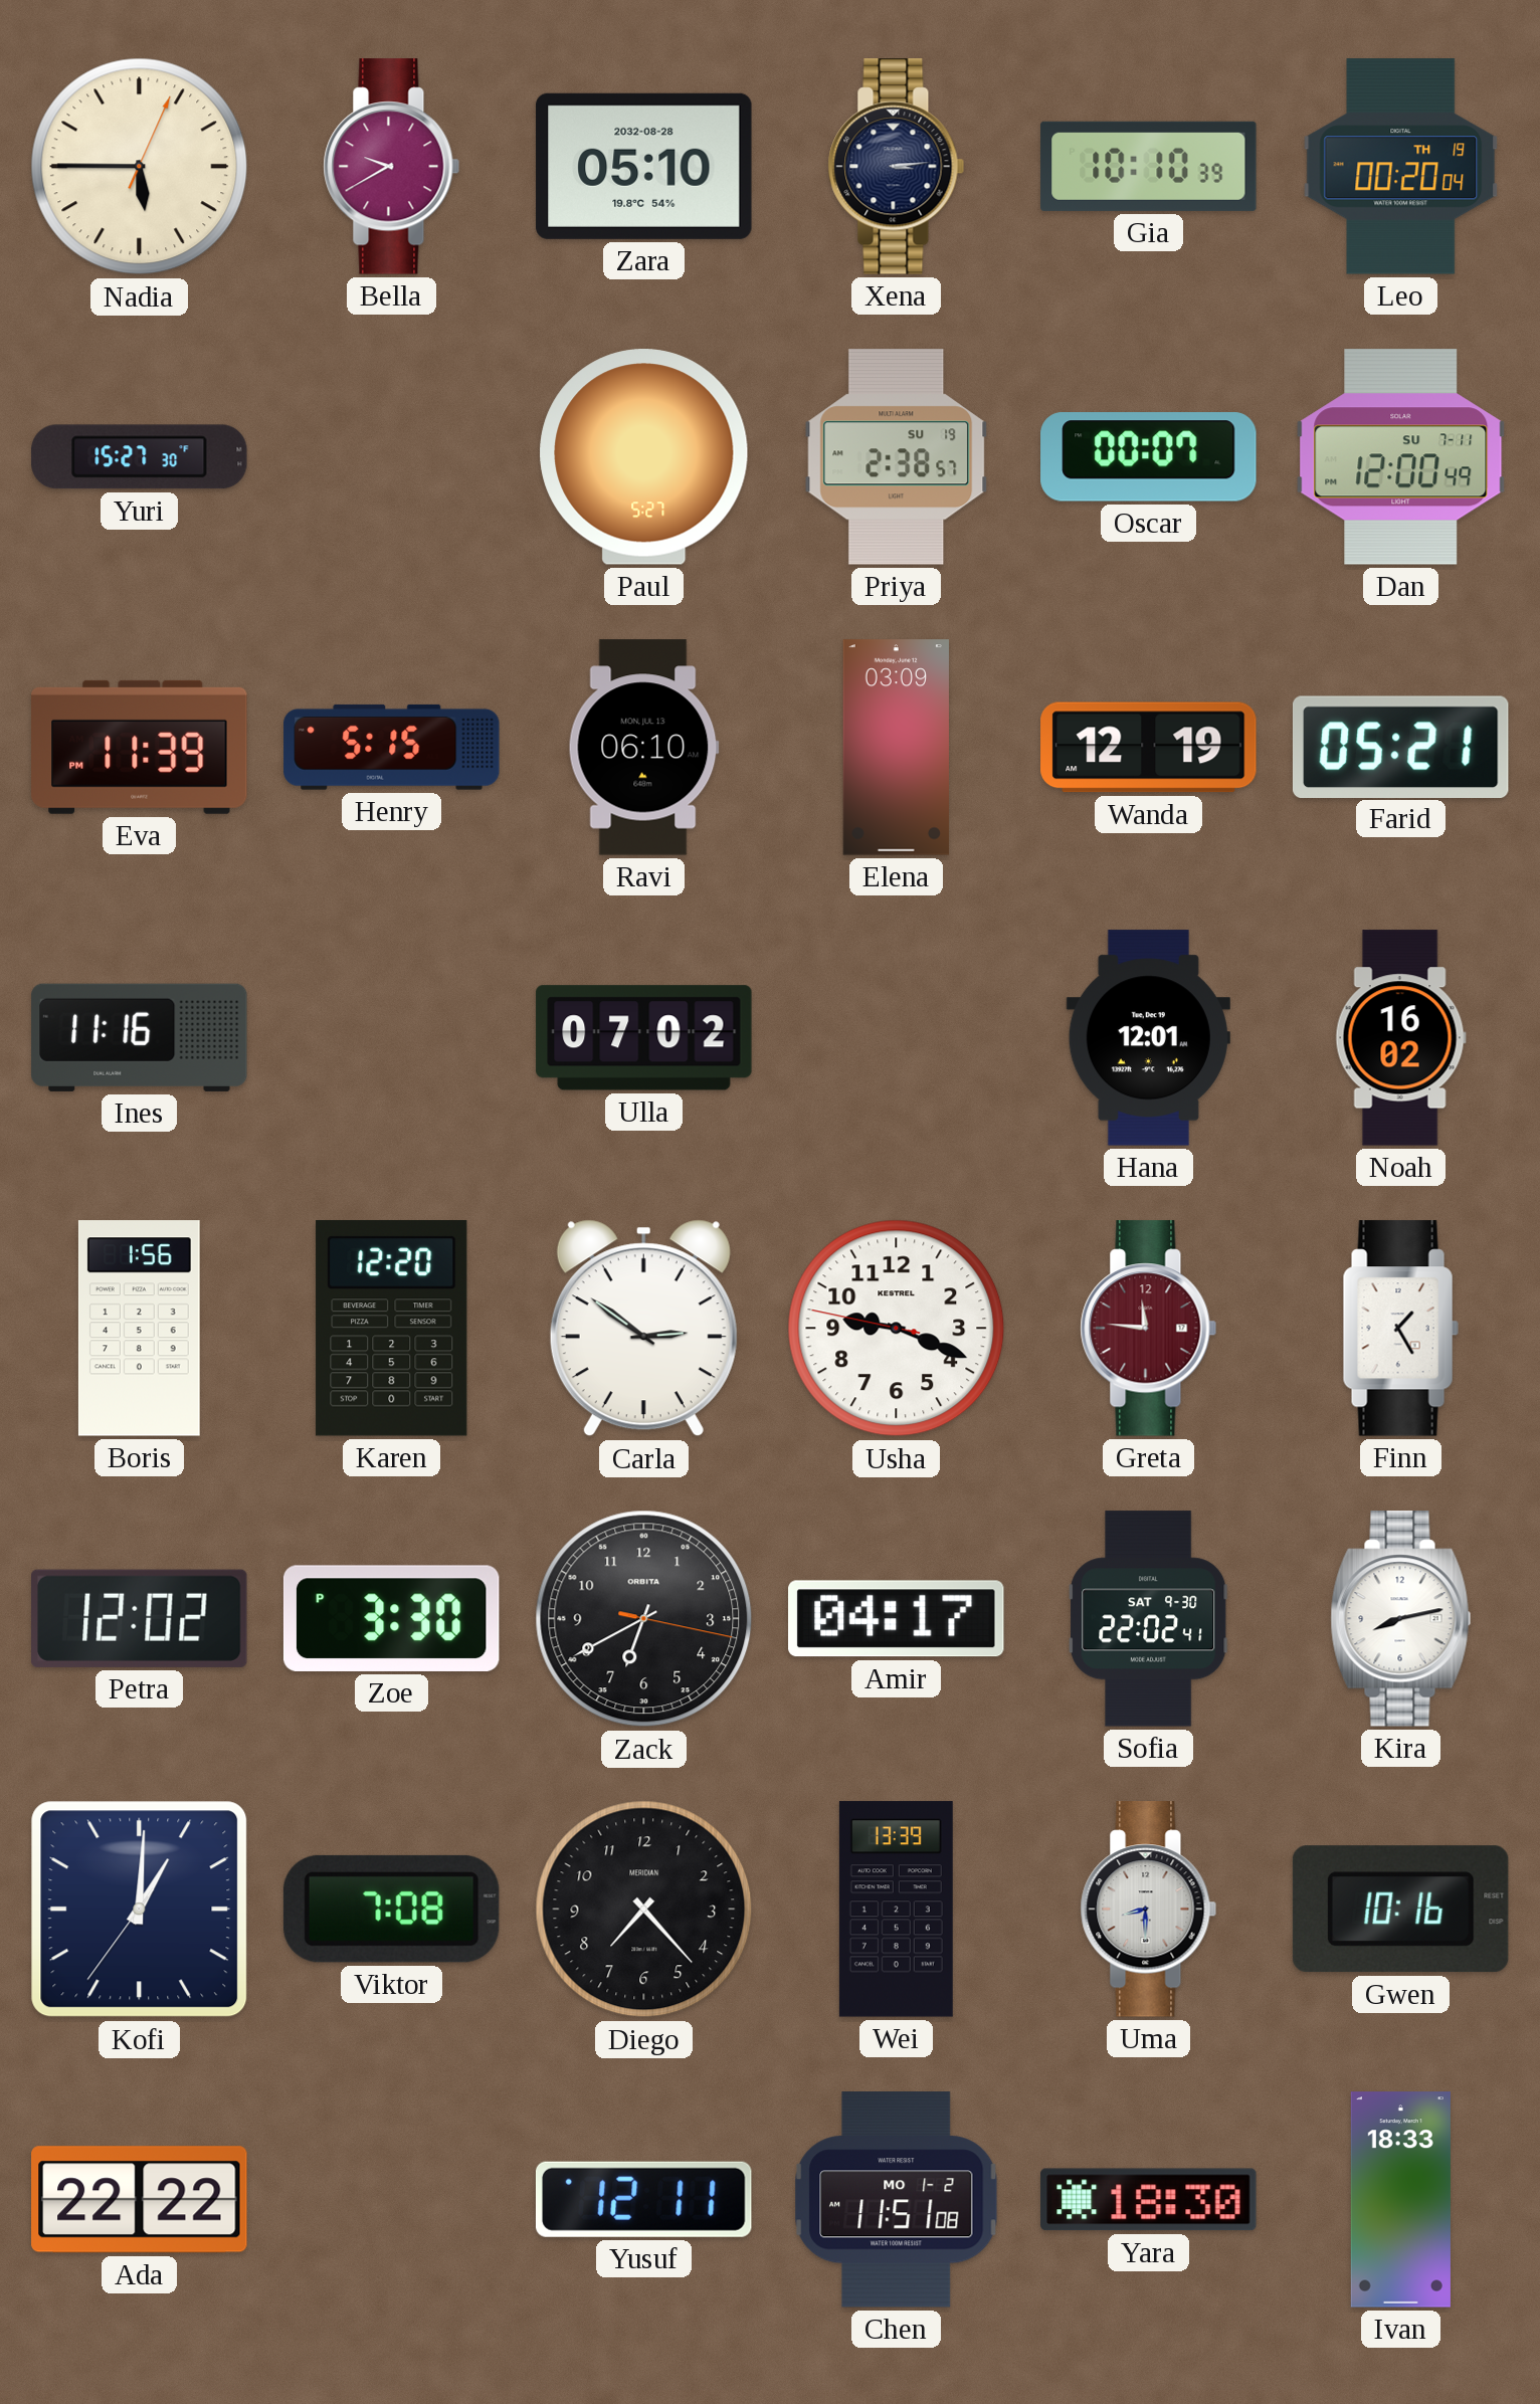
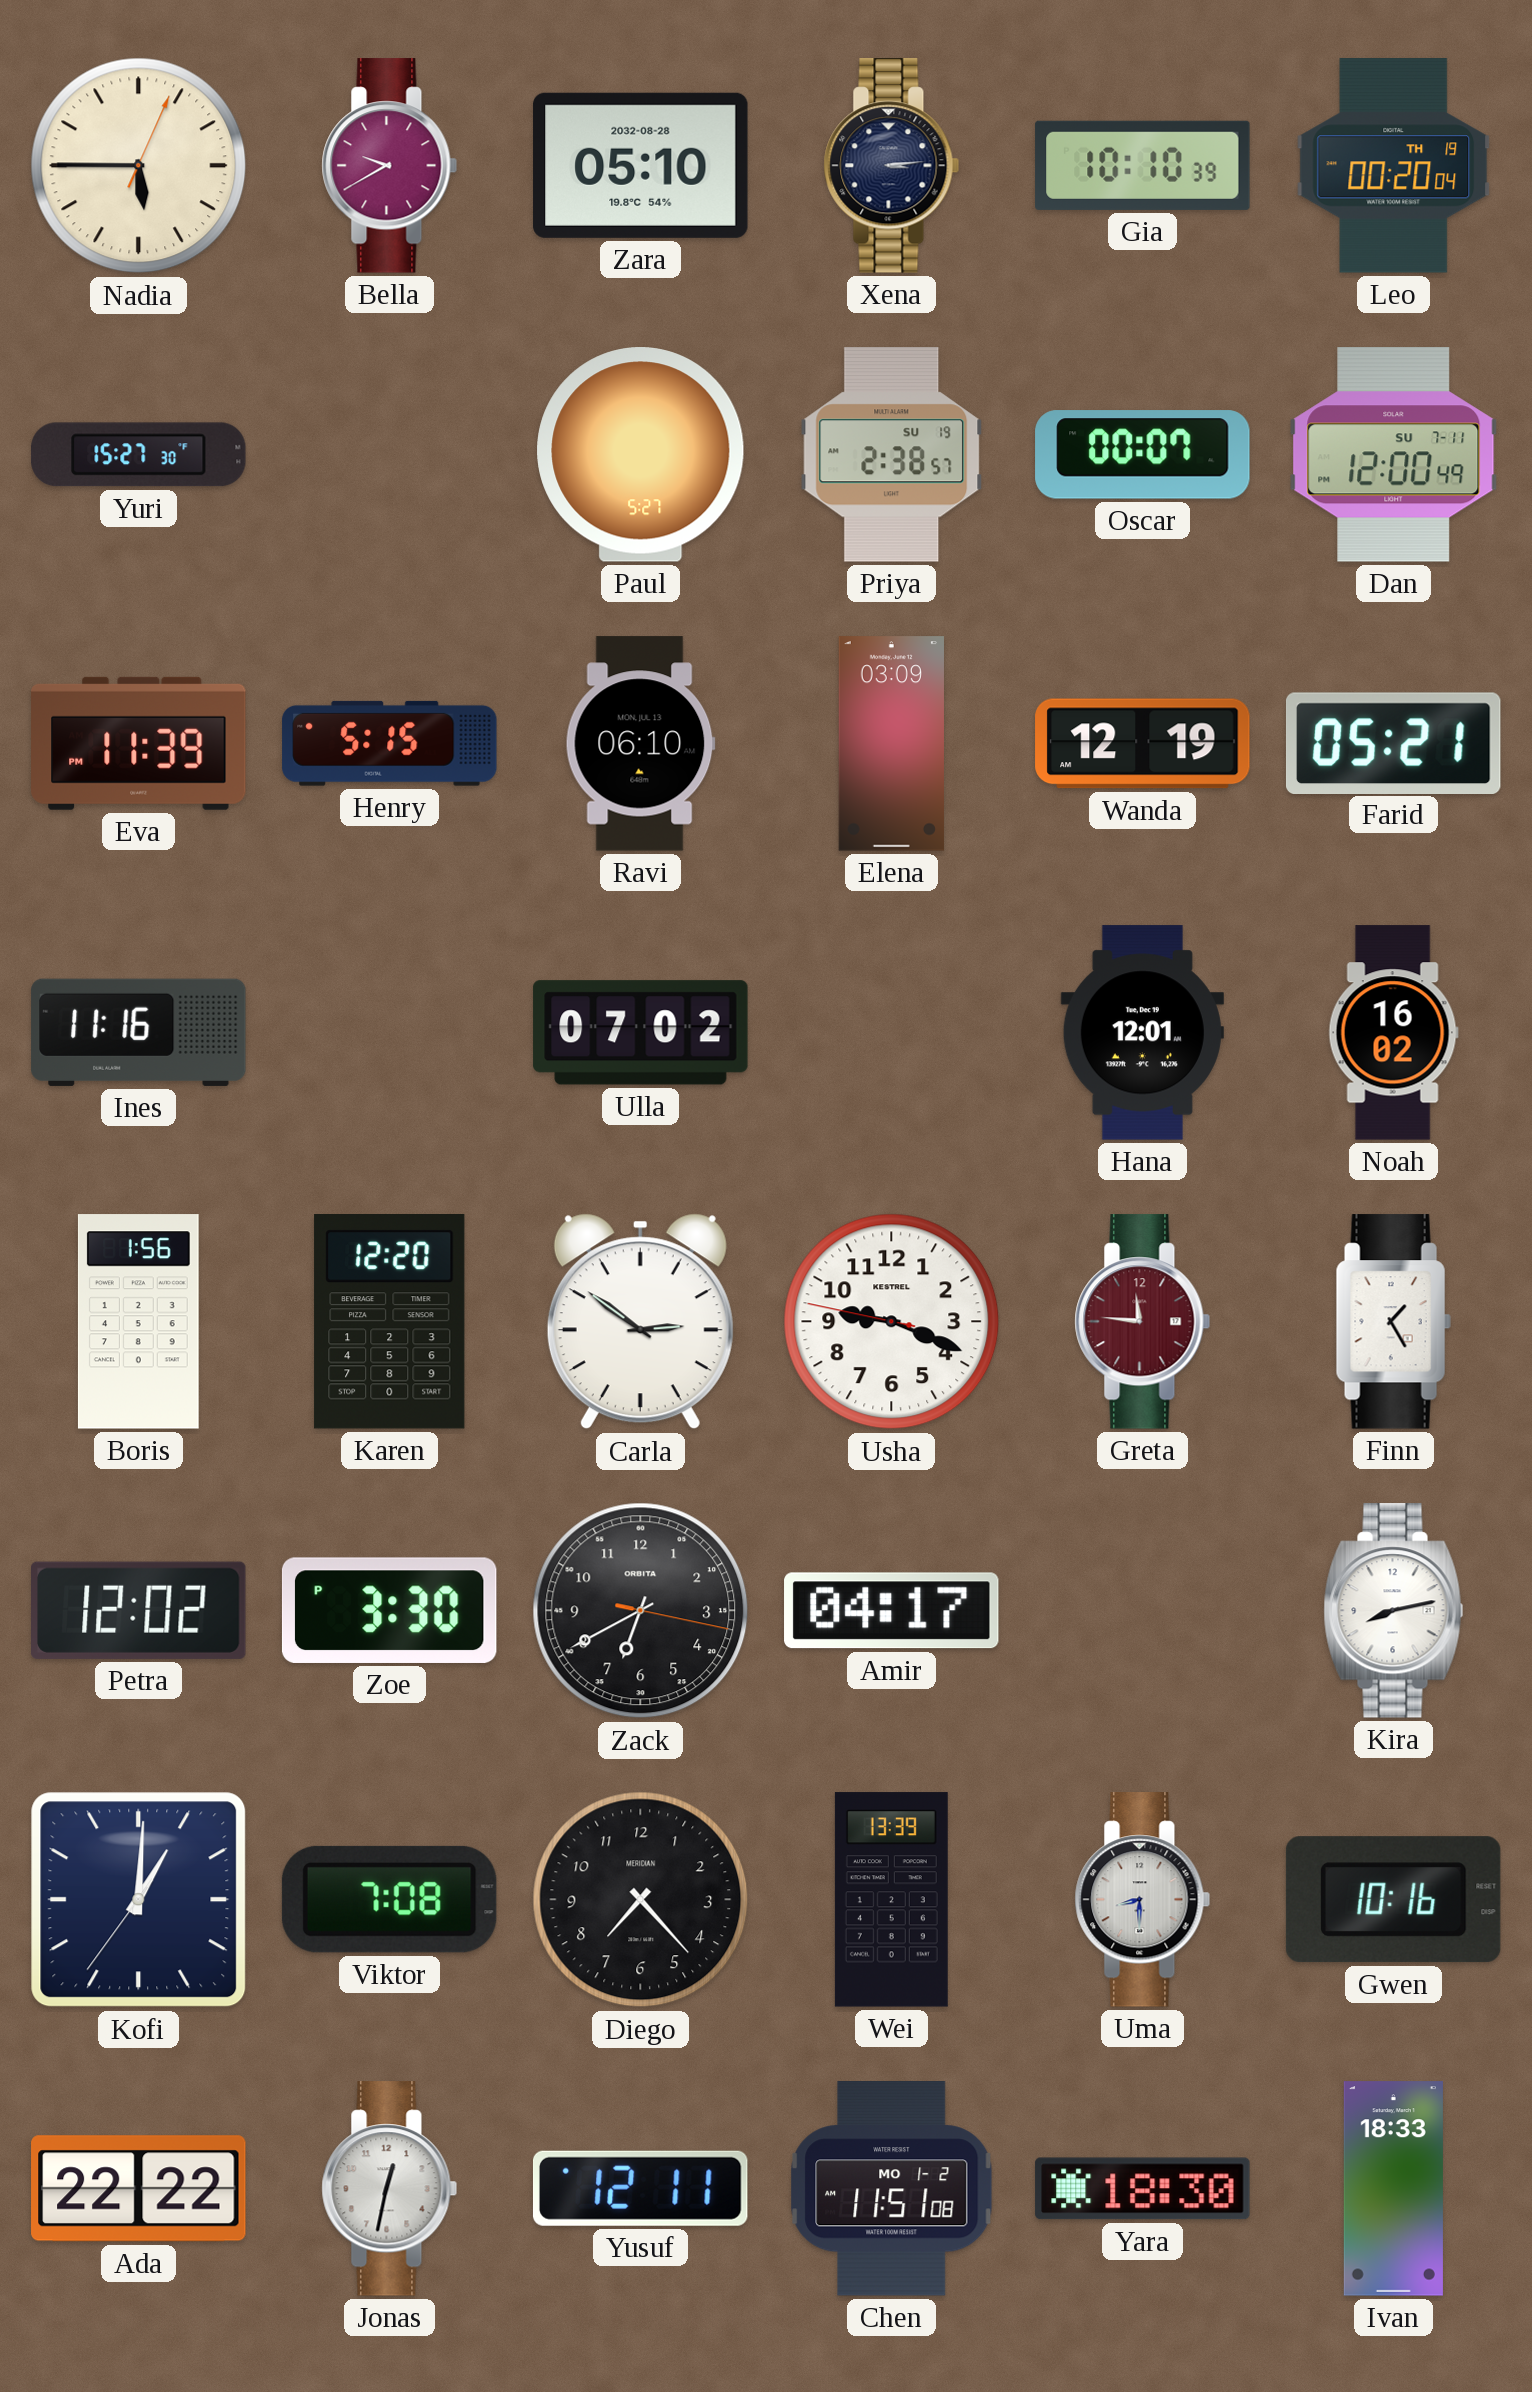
Sofia: 22:02 -> none
Jonas: none -> 12:32
